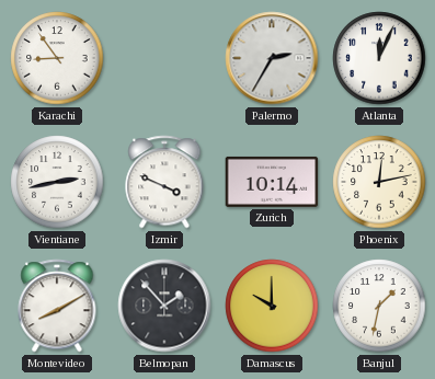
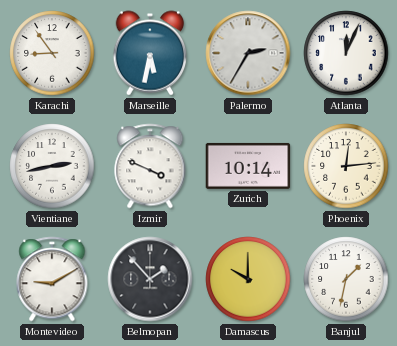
Marseille: none -> 5:32
Phoenix: 12:13 -> 12:14
Montevideo: 8:10 -> 9:10
